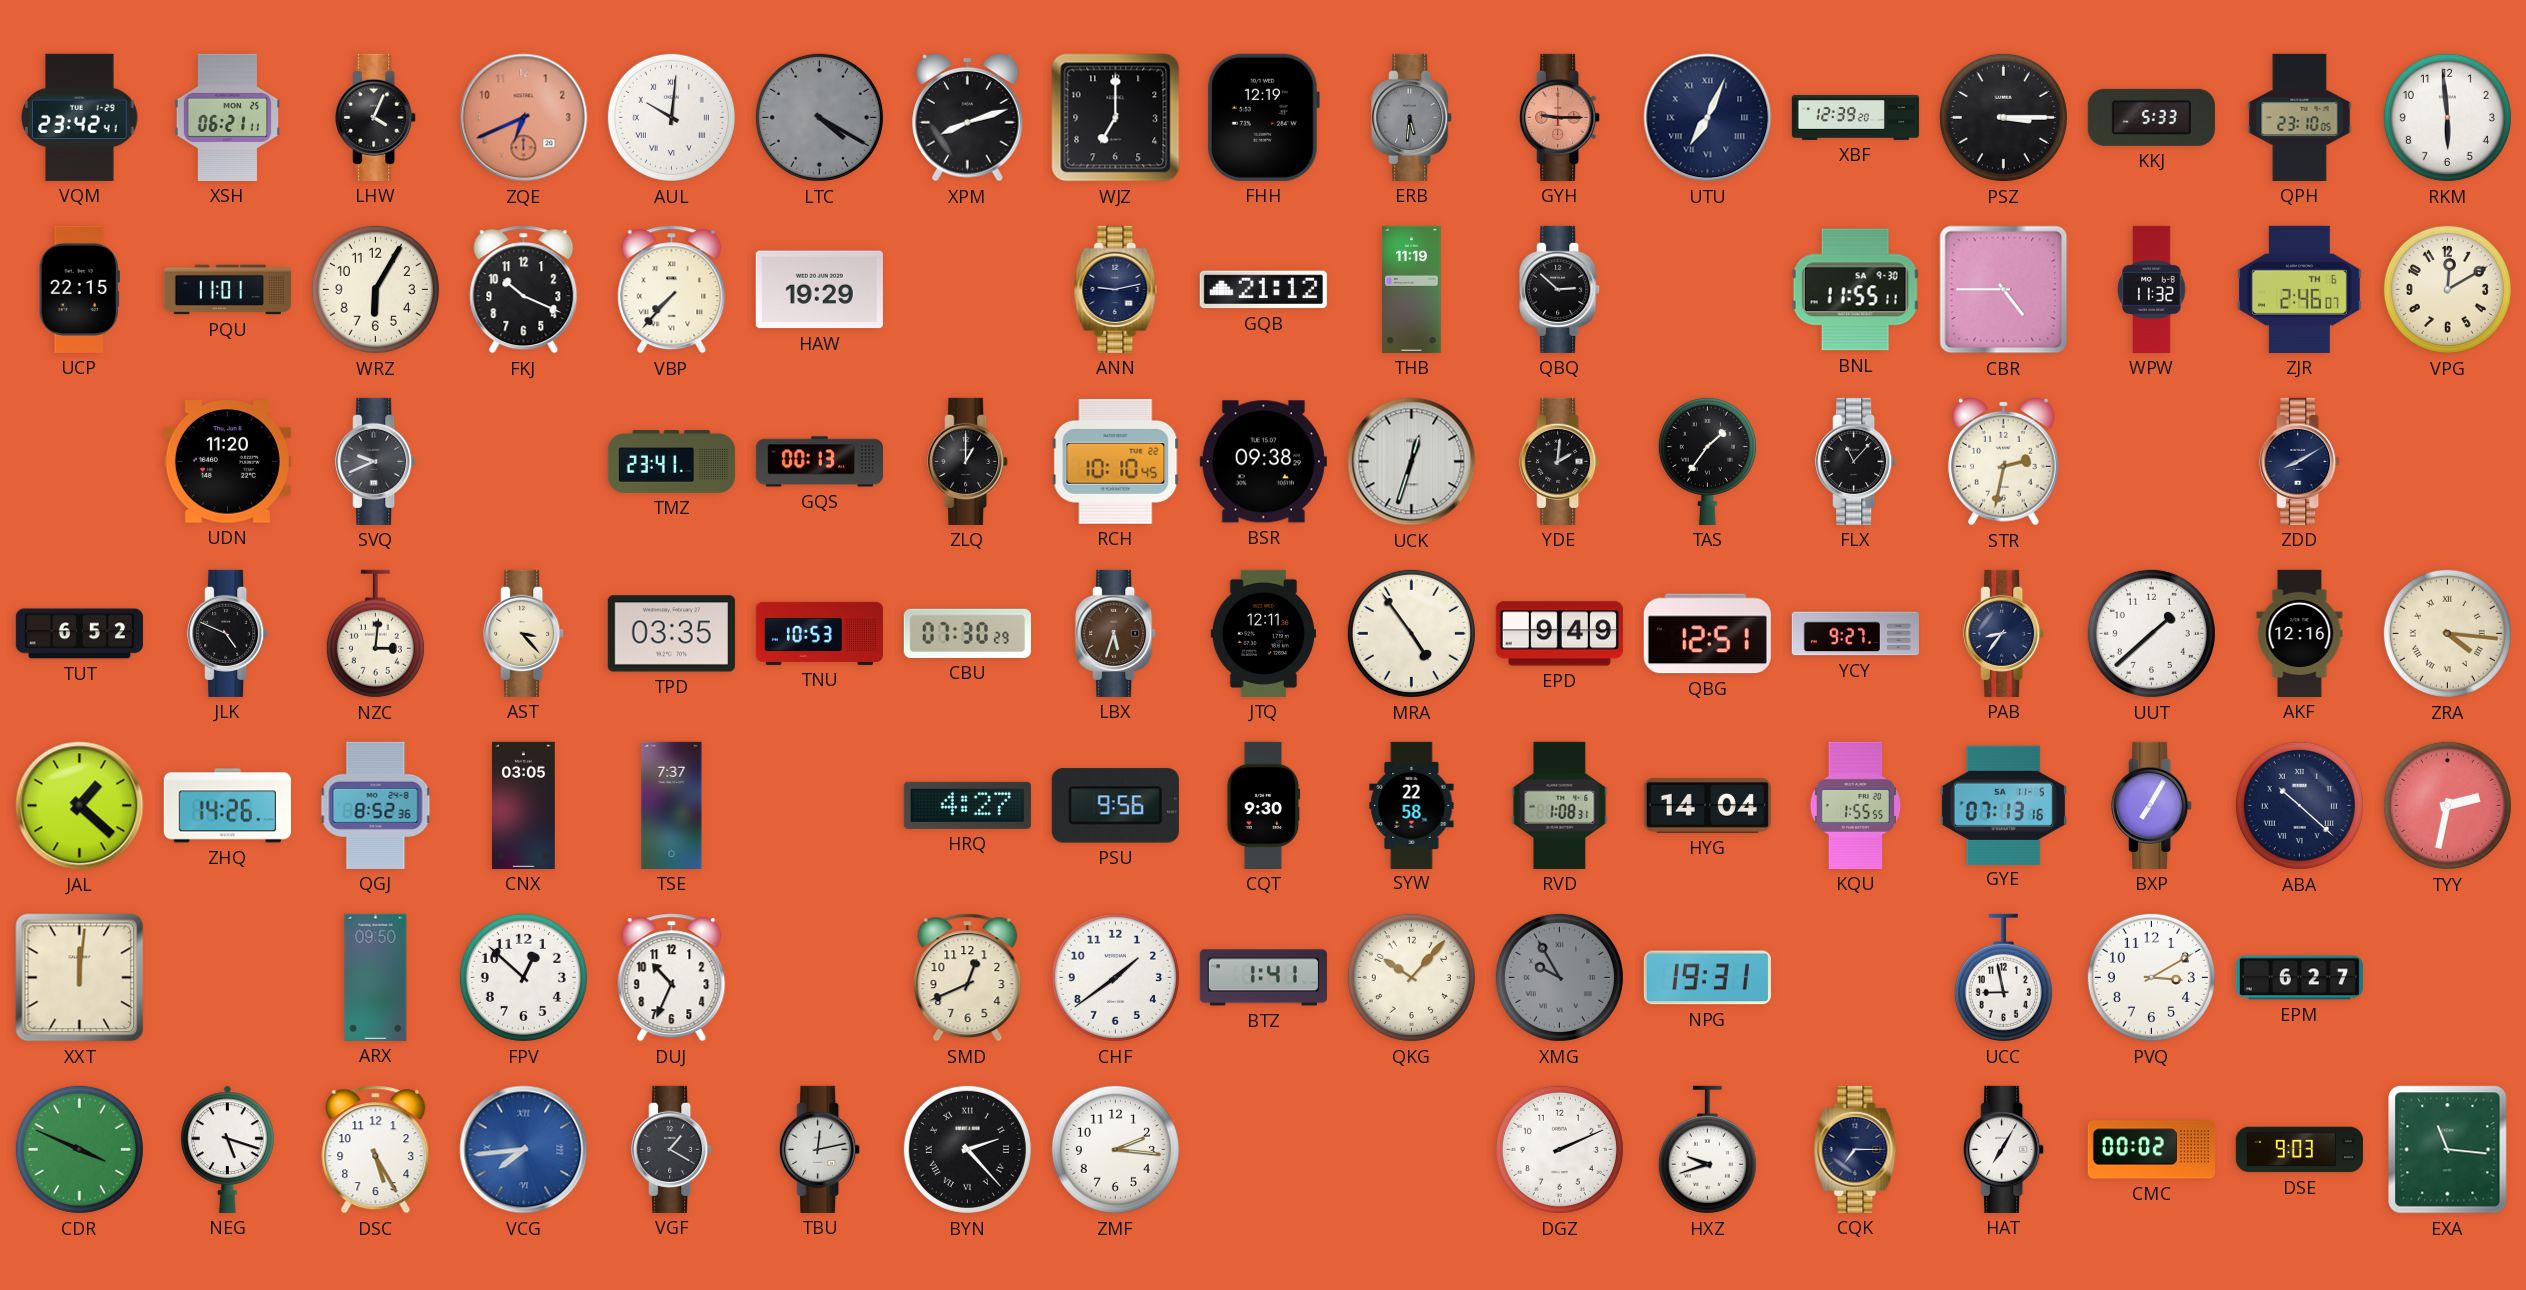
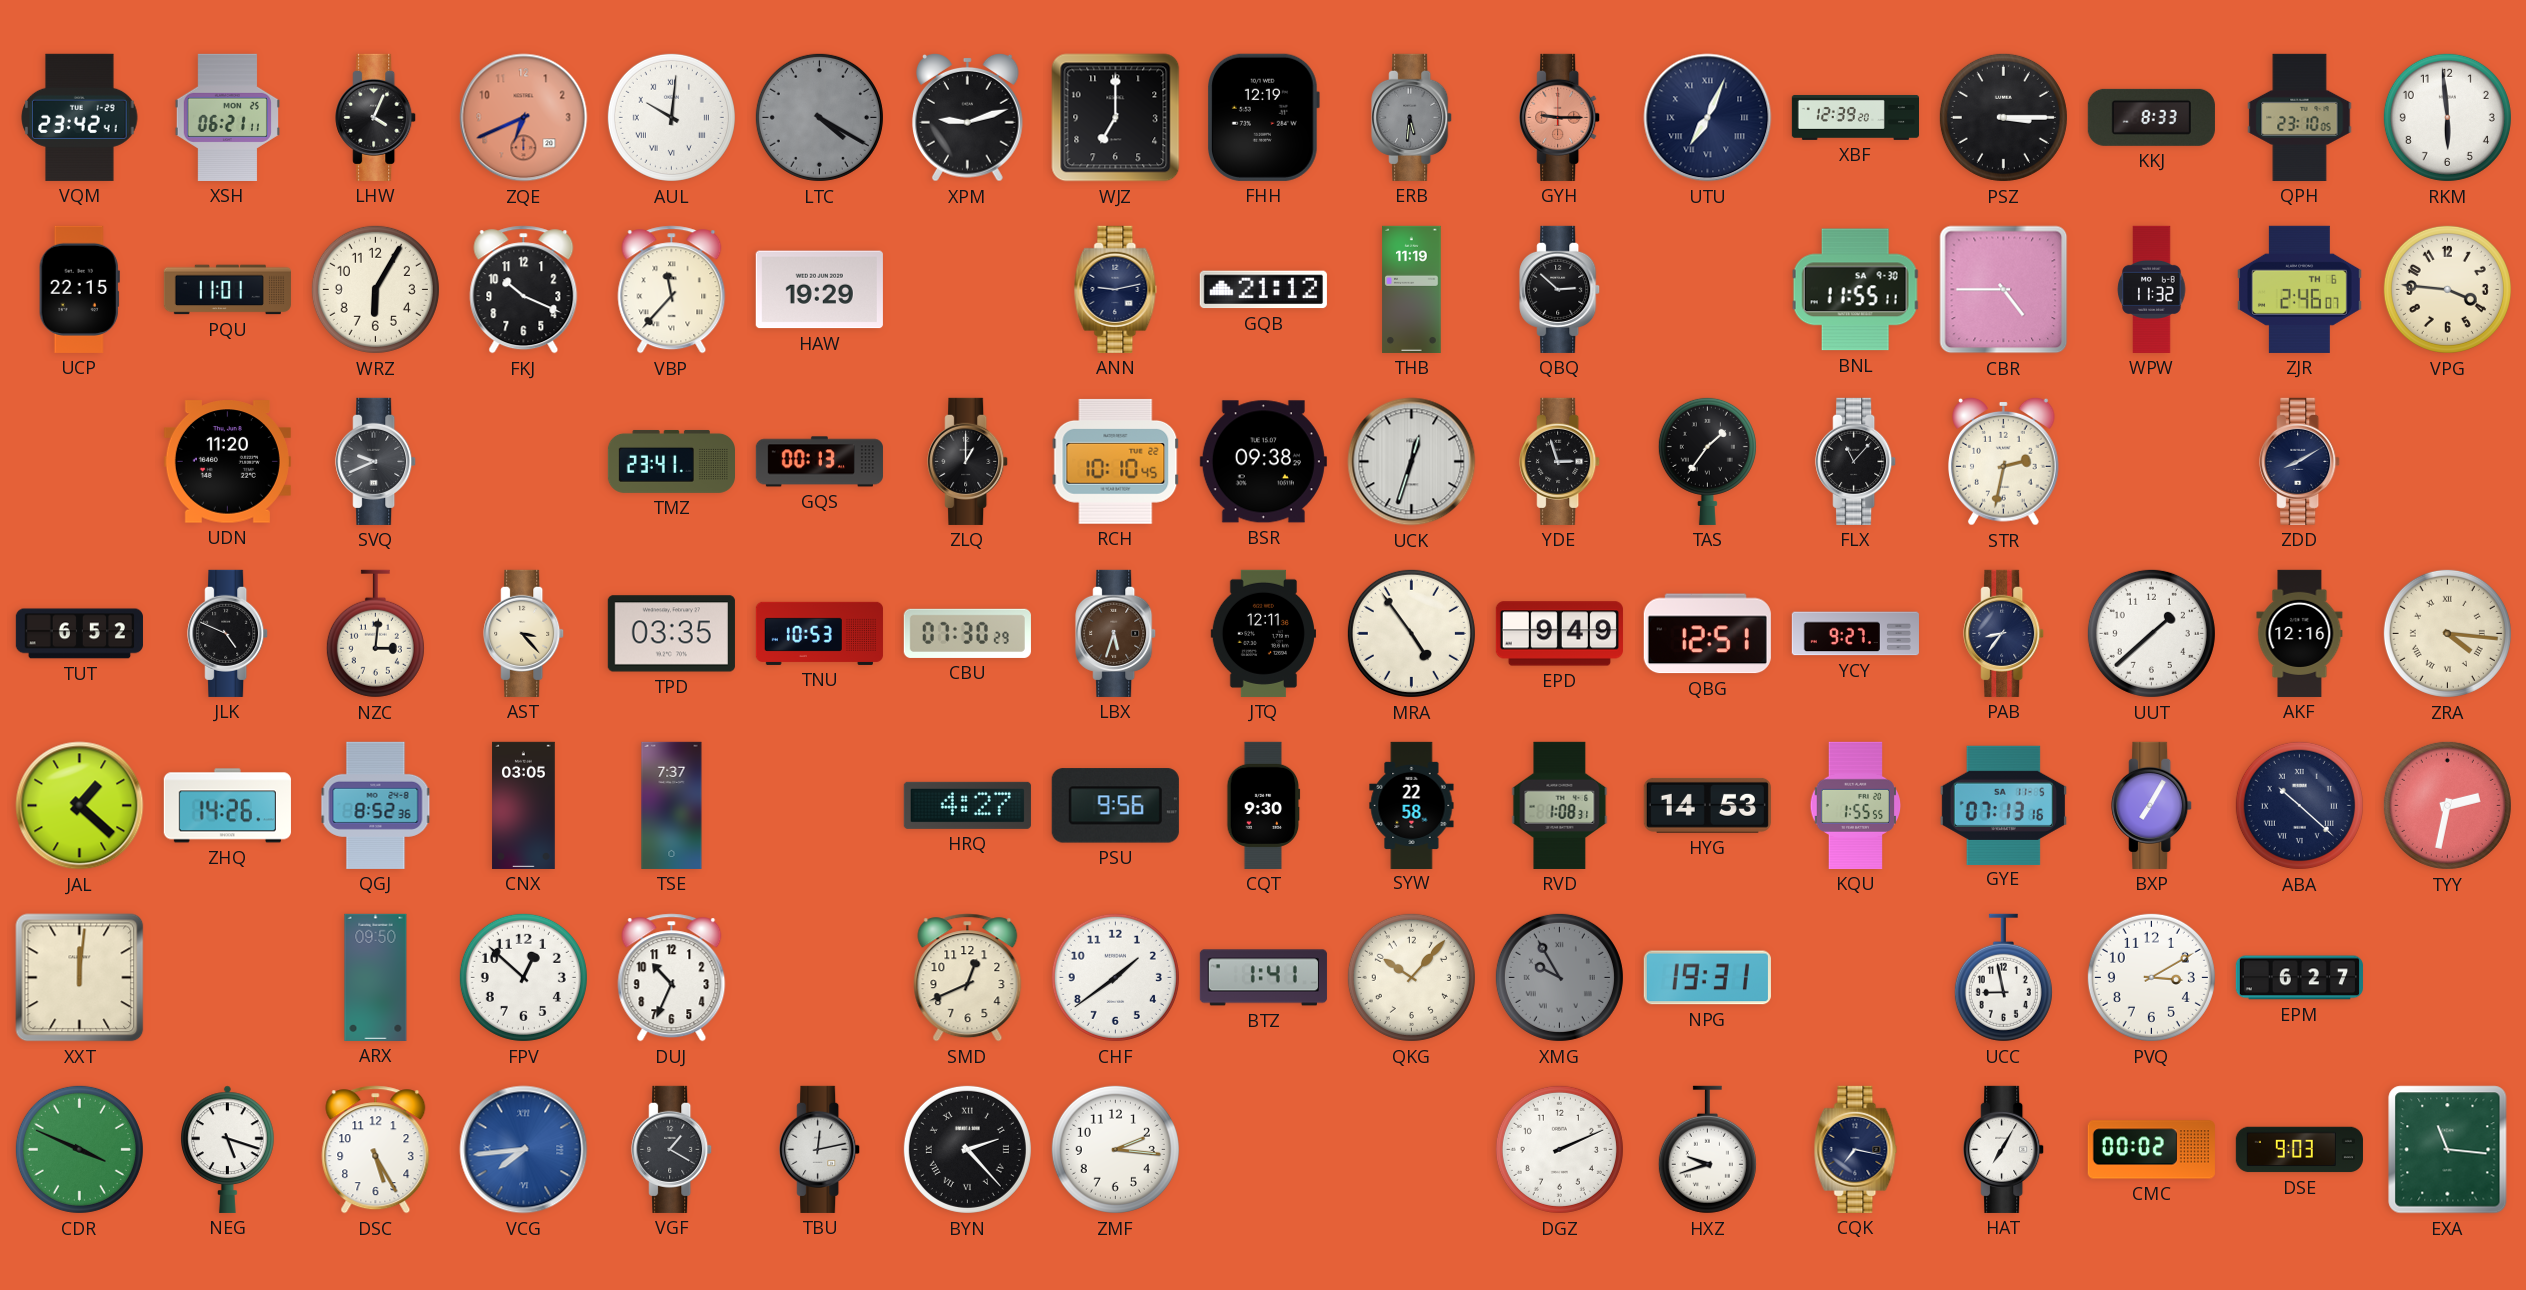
XPM: 8:12 -> 9:12
KKJ: 5:33 -> 8:33
VBP: 7:37 -> 11:37
VPG: 12:10 -> 3:46
YDE: 2:01 -> 2:57
HYG: 14:04 -> 14:53
CQK: 7:15 -> 7:17
